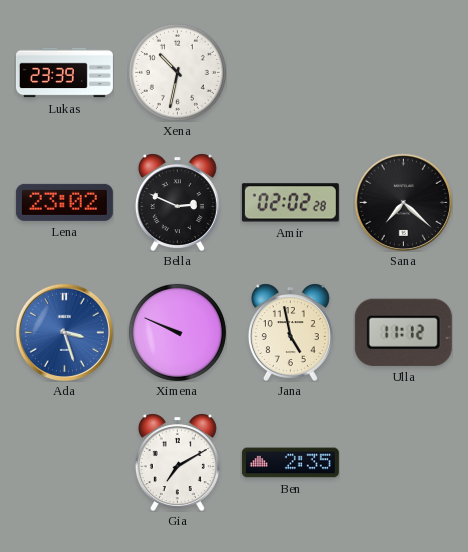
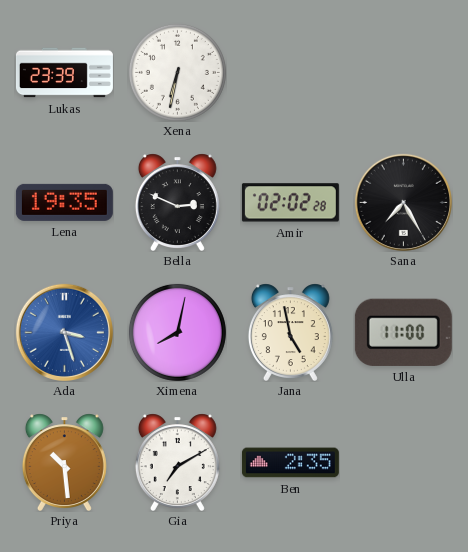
Xena: 10:32 -> 6:32
Lena: 23:02 -> 19:35
Sana: 7:22 -> 7:25
Ximena: 9:49 -> 8:02
Ulla: 11:12 -> 11:00
Priya: none -> 10:29
